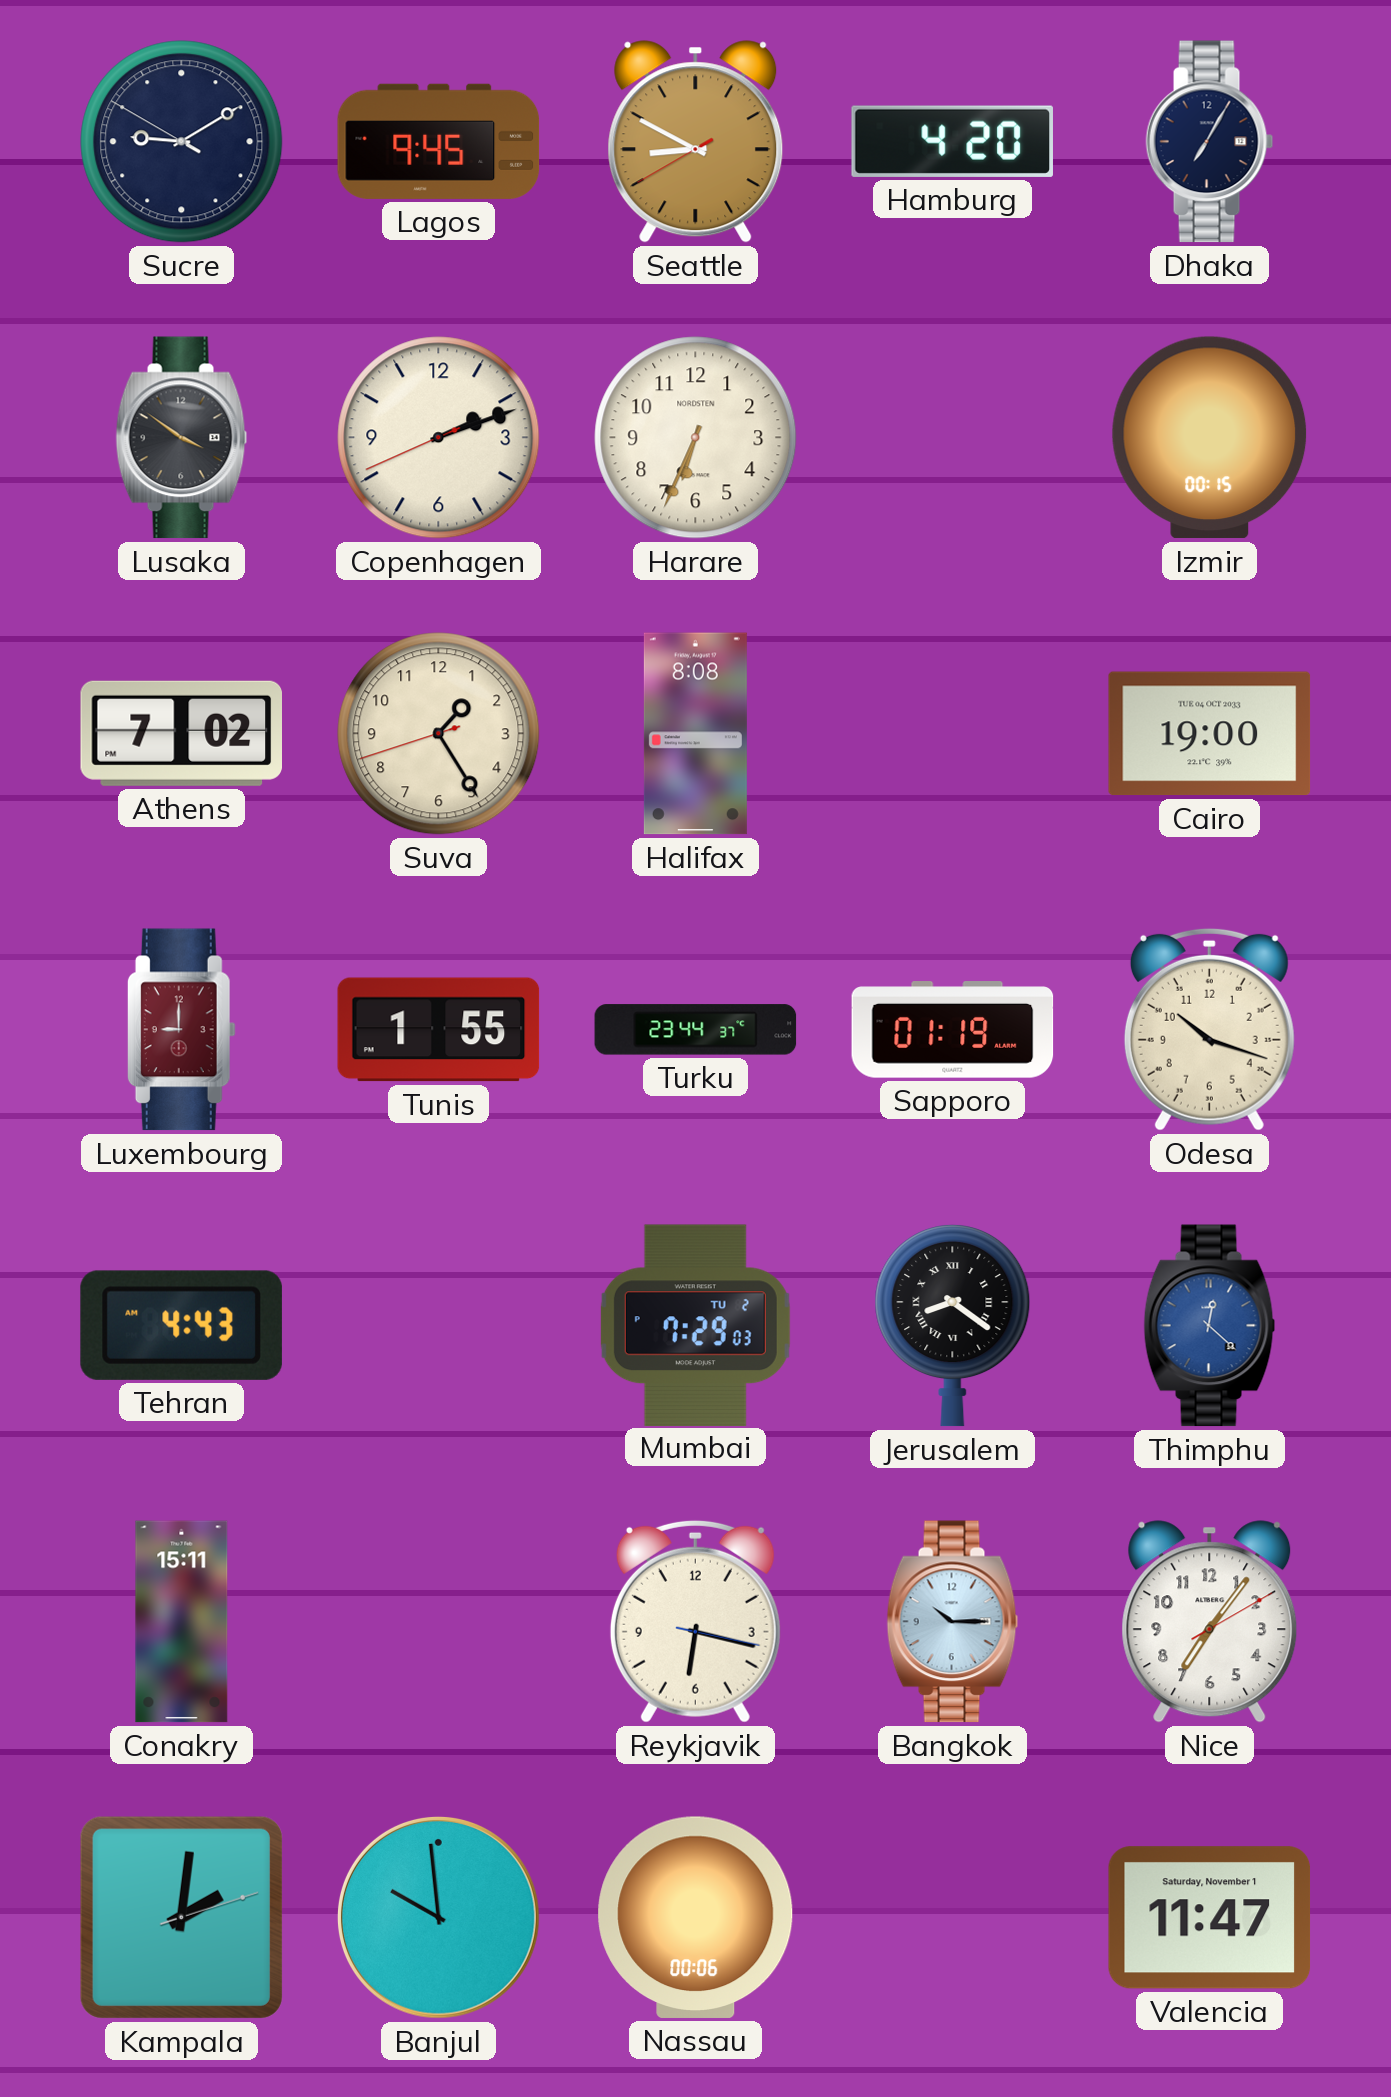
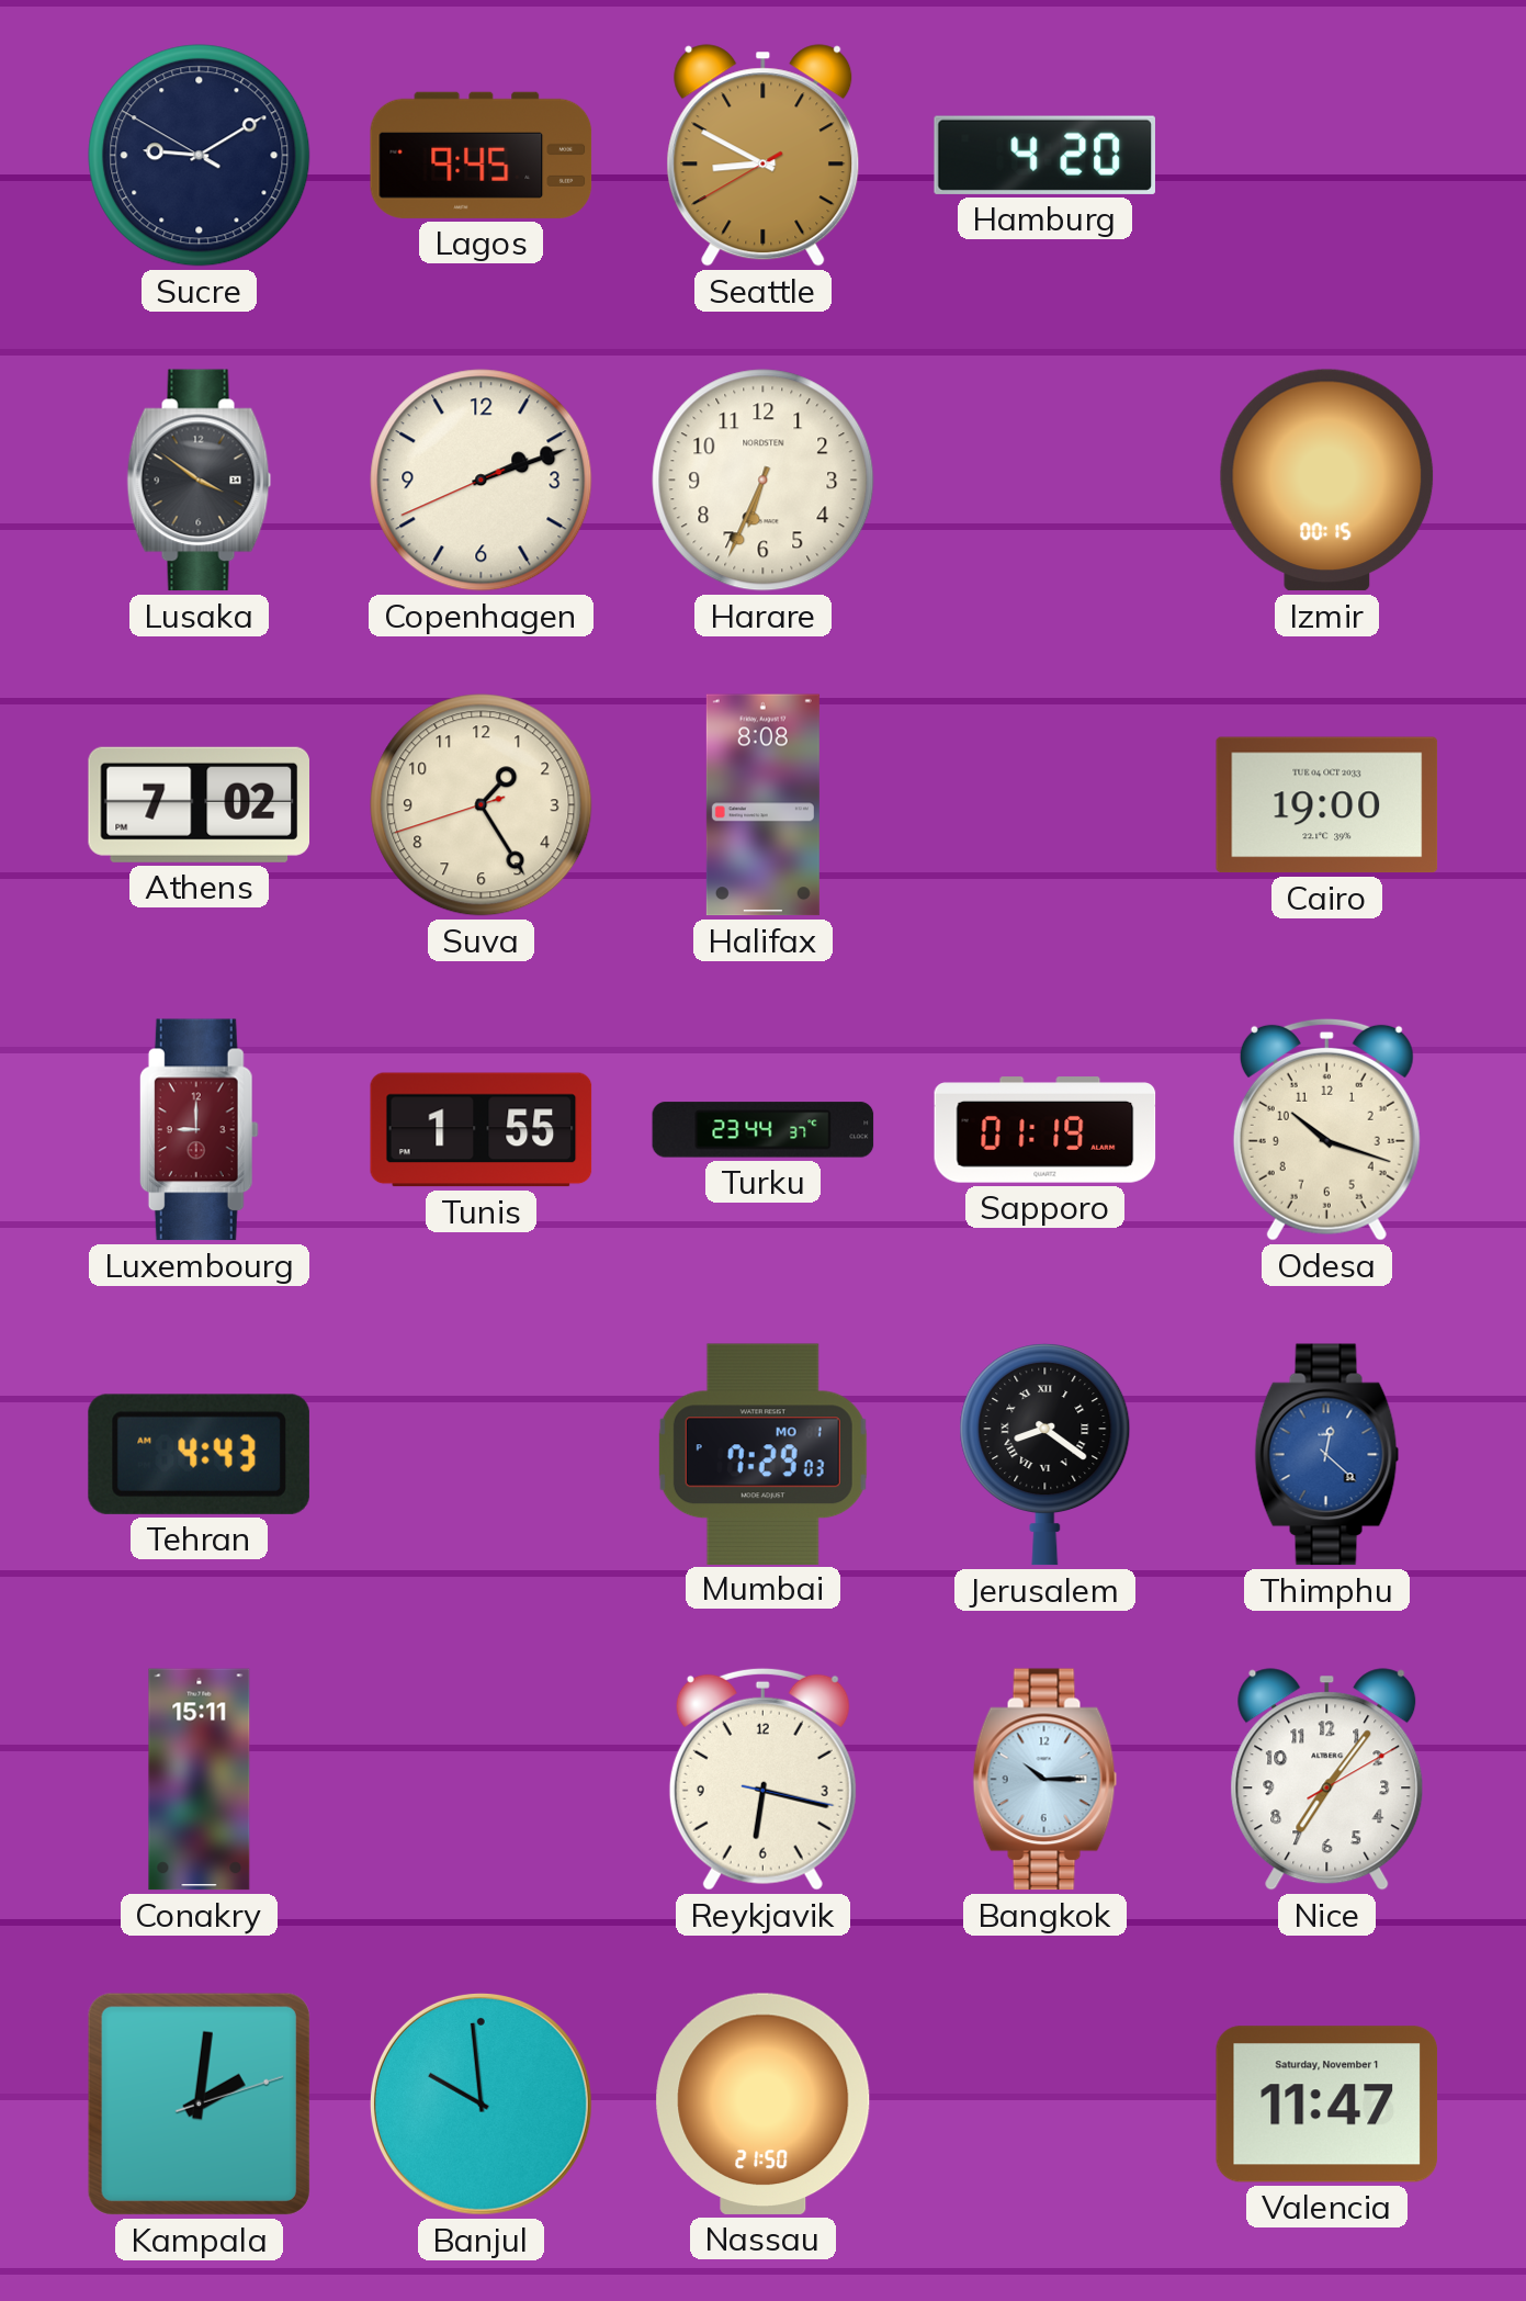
Dhaka: 7:05 -> none
Mumbai date: TU 2 -> MO 1
Nassau: 00:06 -> 21:50
